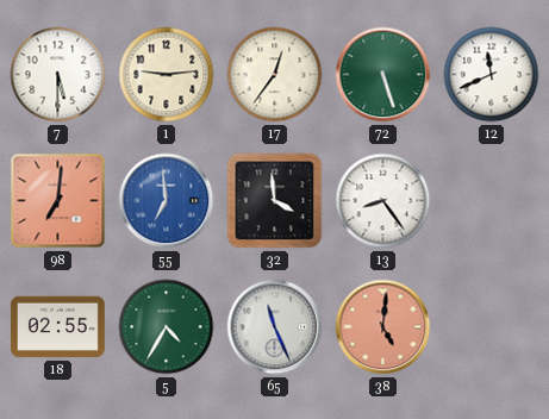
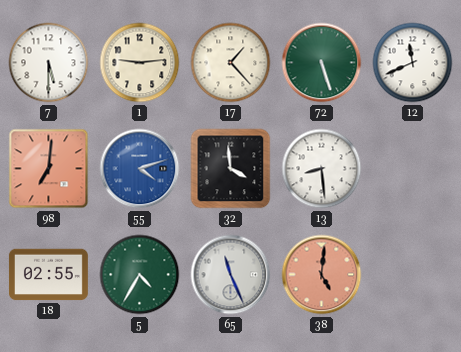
17: 12:36 -> 1:23
55: 6:59 -> 4:12
13: 8:24 -> 8:29
